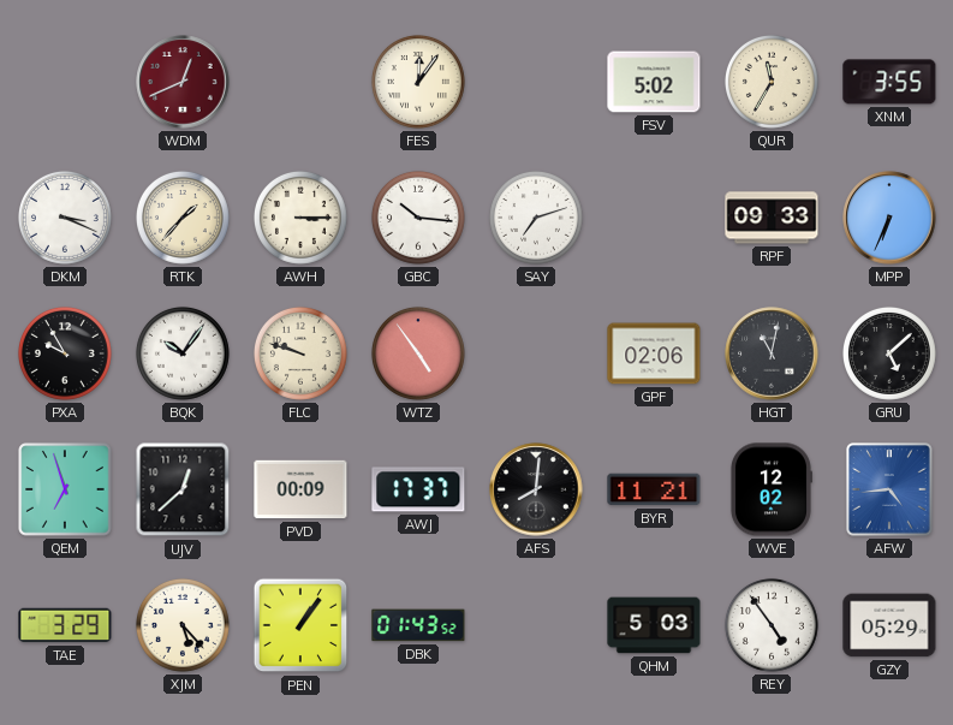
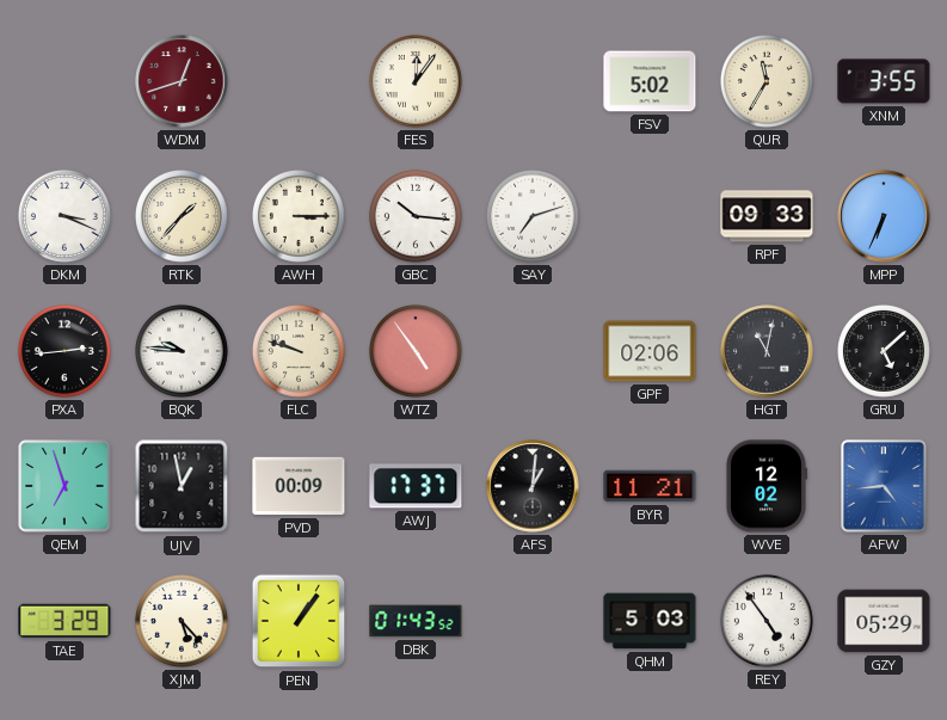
WDM: 12:41 -> 12:42
PXA: 9:55 -> 2:44
BQK: 10:06 -> 9:46
UJV: 12:38 -> 12:58
AFS: 8:01 -> 1:01
